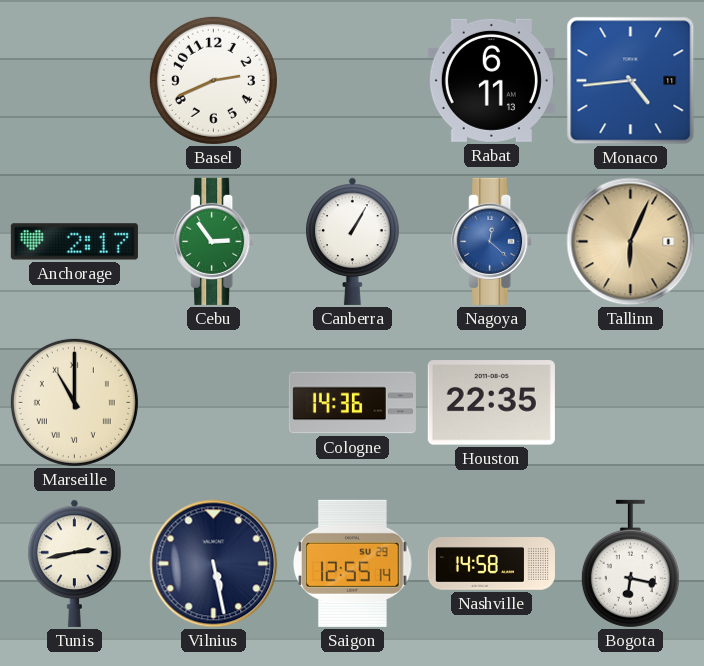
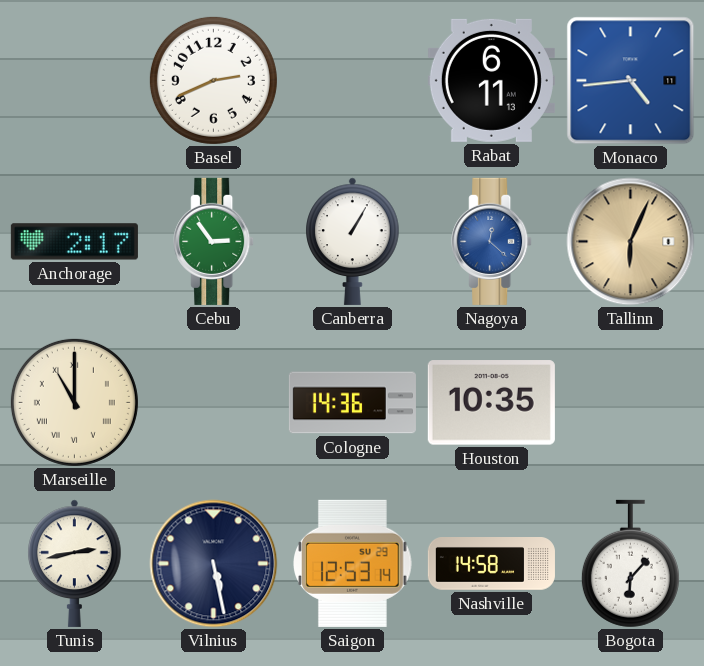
Houston: 22:35 -> 10:35
Saigon: 12:55 -> 12:53
Bogota: 6:17 -> 6:07
